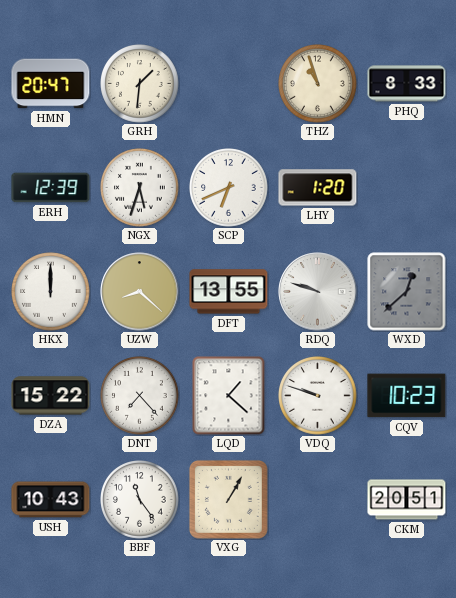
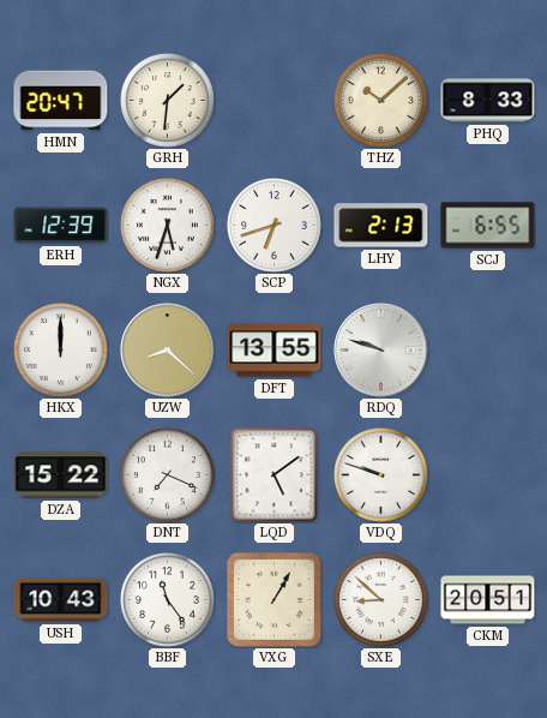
THZ: 10:57 -> 10:08
SCP: 6:41 -> 6:42
LHY: 1:20 -> 2:13
SCJ: none -> 6:55
WXD: 12:38 -> none
DNT: 7:23 -> 7:19
LQD: 1:22 -> 5:09
CQV: 10:23 -> none
SXE: none -> 8:52
